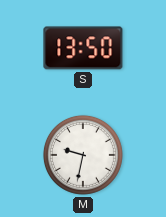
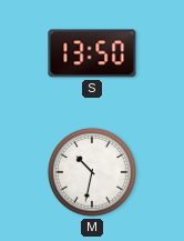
M: 9:32 -> 10:32
